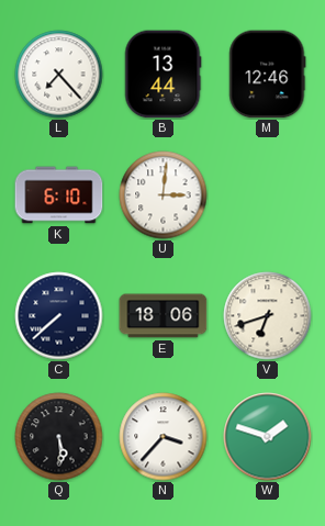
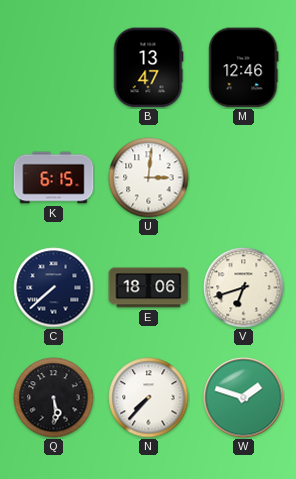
L: 7:23 -> none
B: 13:44 -> 13:47
K: 6:10 -> 6:15
N: 3:37 -> 7:37
